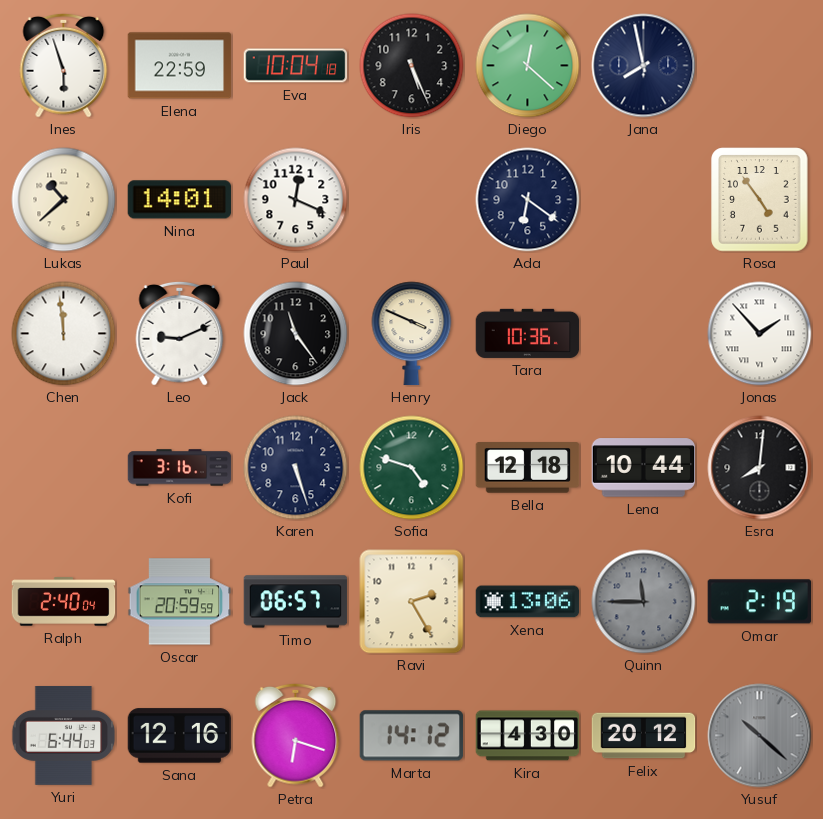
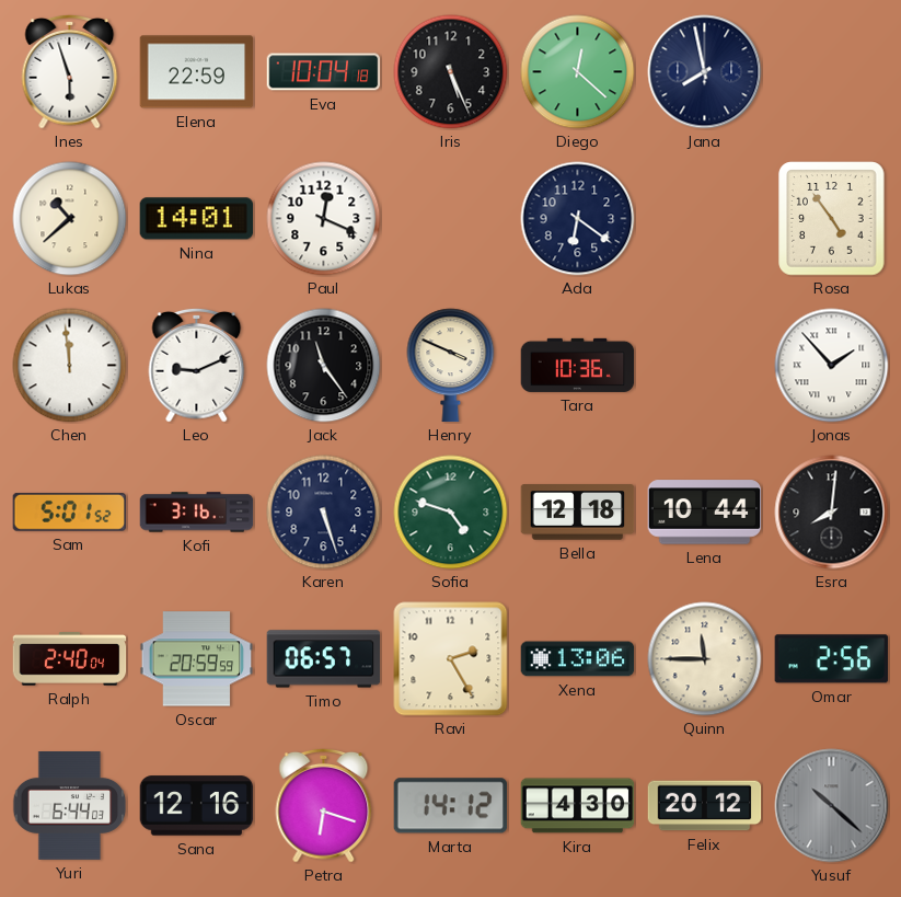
Sam: none -> 5:01
Quinn dial: grey -> cream
Omar: 2:19 -> 2:56
